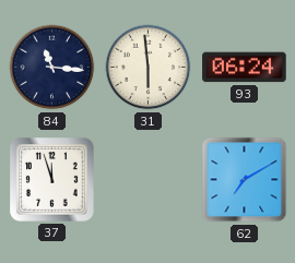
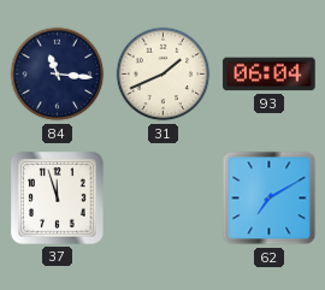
31: 5:59 -> 1:41
93: 06:24 -> 06:04
